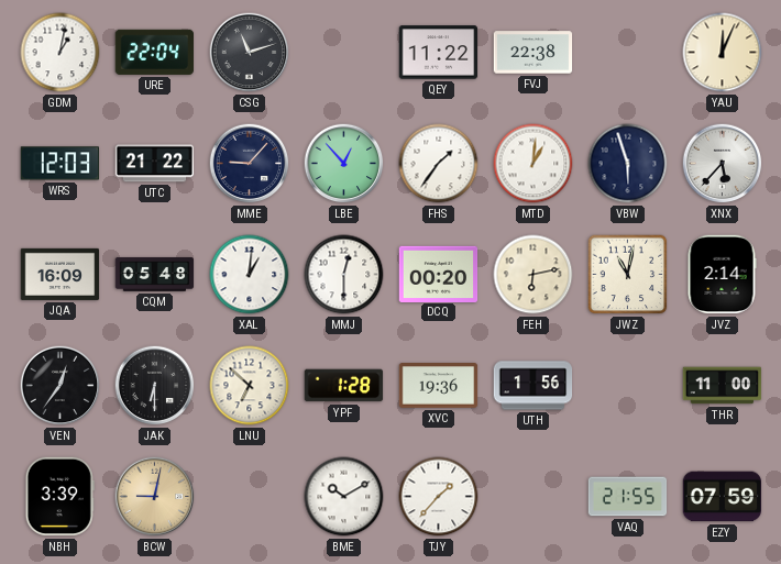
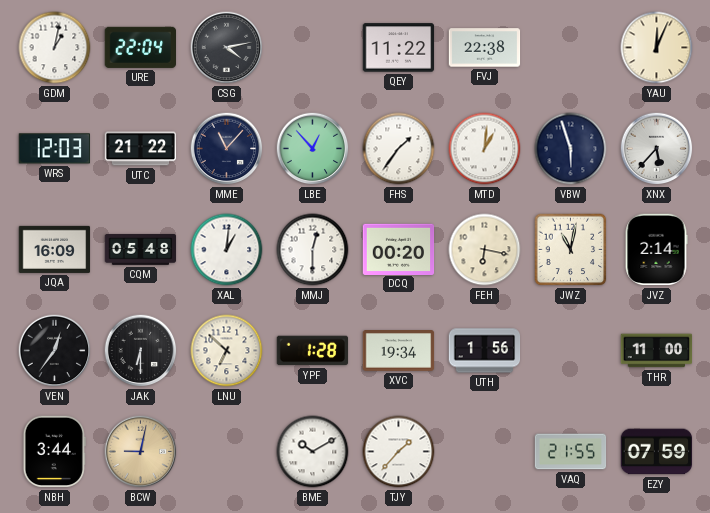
CSG: 11:12 -> 4:13
MME: 9:07 -> 11:07
FEH: 6:13 -> 6:17
XVC: 19:36 -> 19:34
NBH: 3:39 -> 3:44
